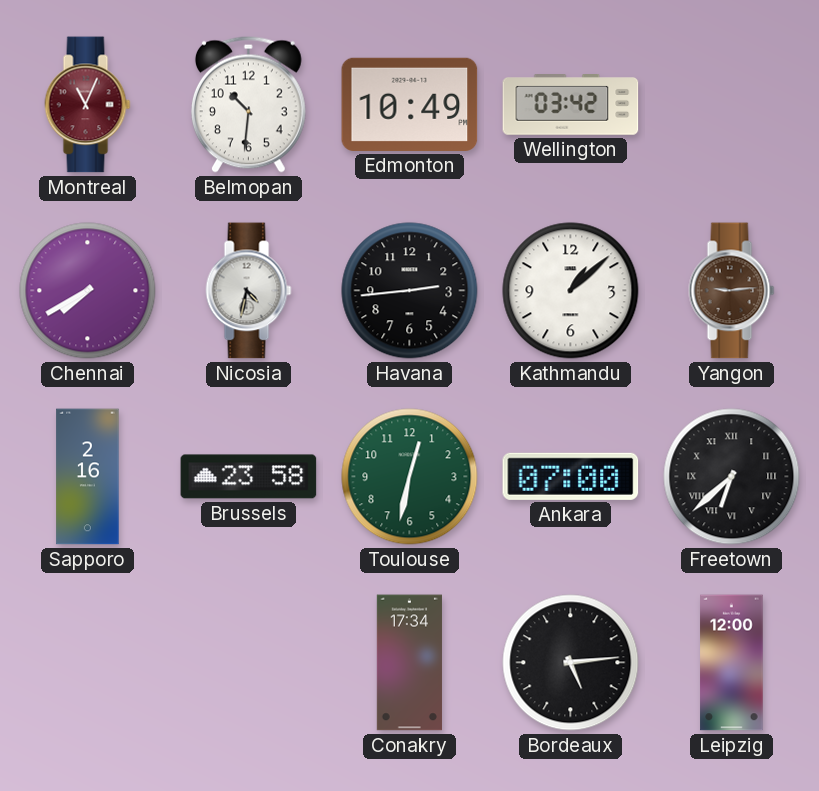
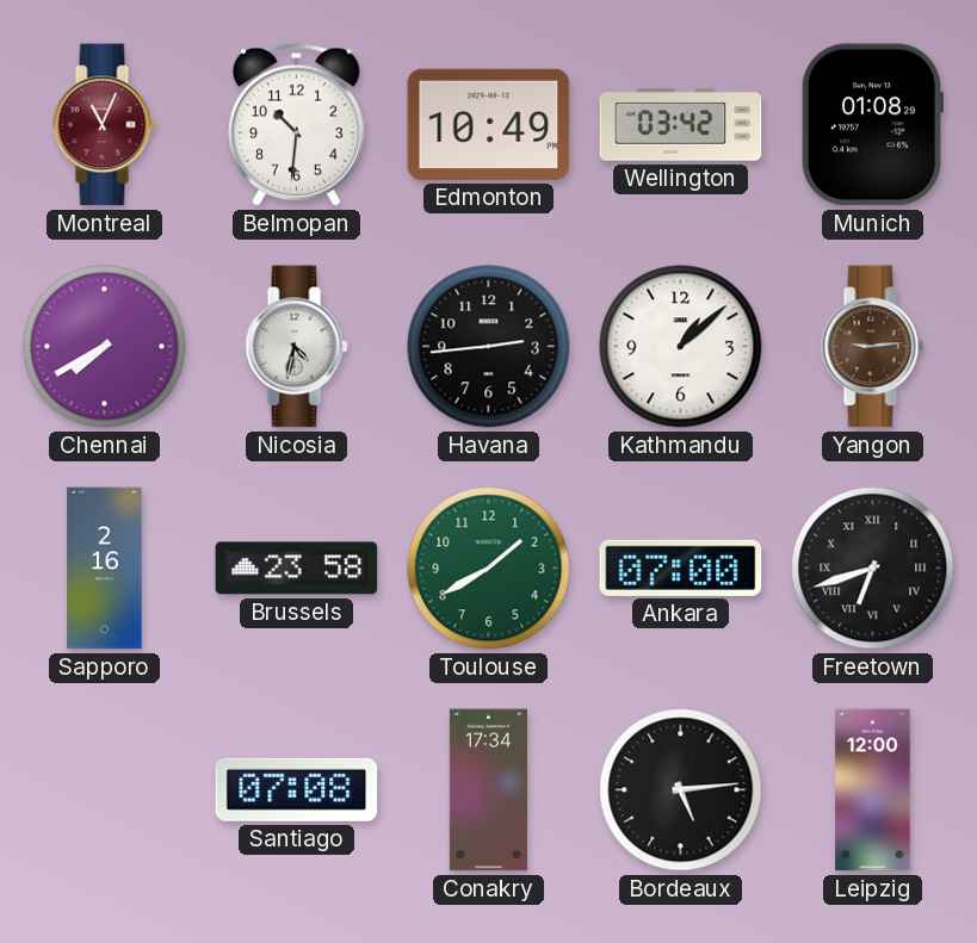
Munich: none -> 01:08
Toulouse: 12:32 -> 1:40
Freetown: 6:38 -> 6:42
Santiago: none -> 07:08
